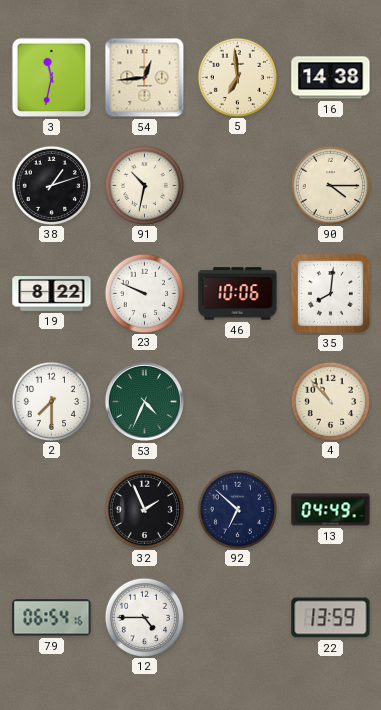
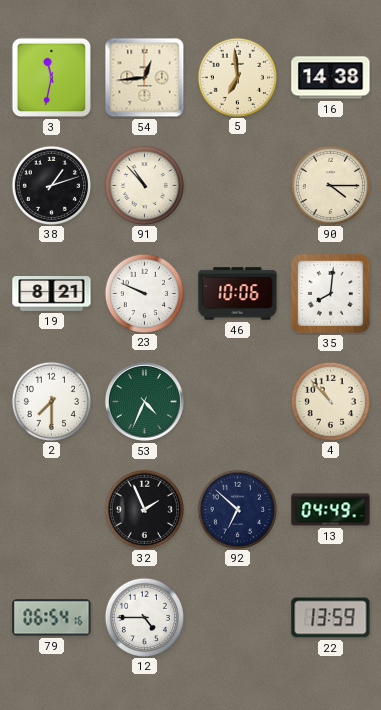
91: 10:32 -> 10:53
19: 8:22 -> 8:21
